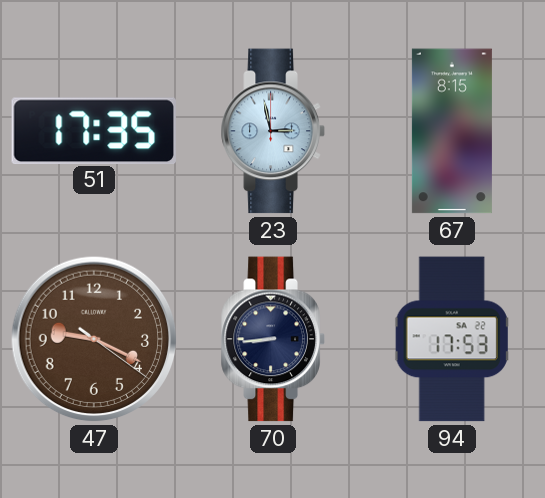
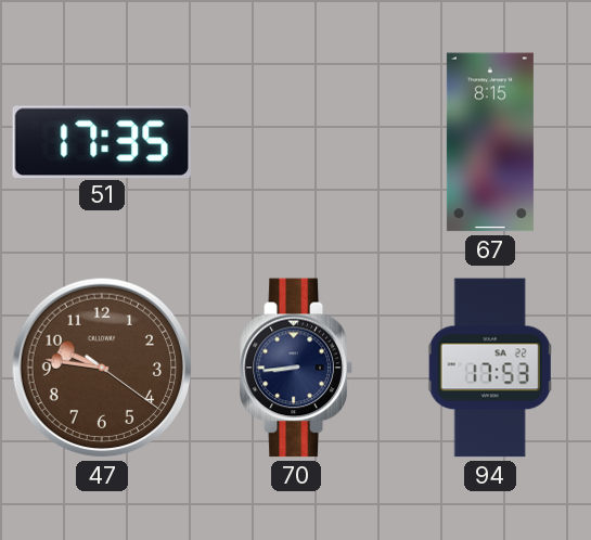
23: 2:58 -> none
47: 9:19 -> 9:46
